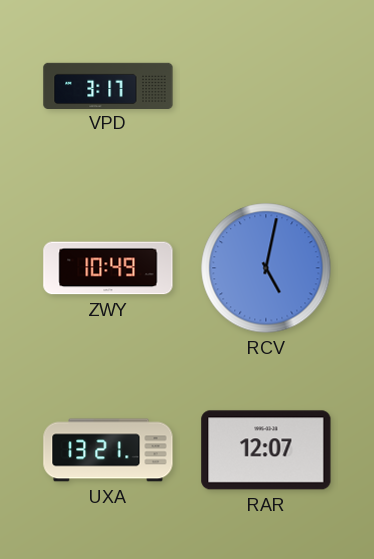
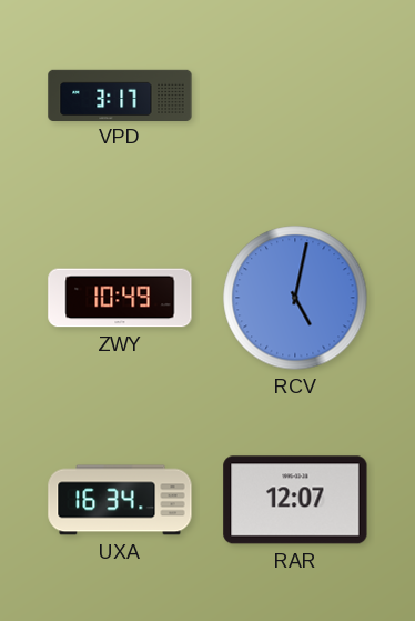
UXA: 13:21 -> 16:34
